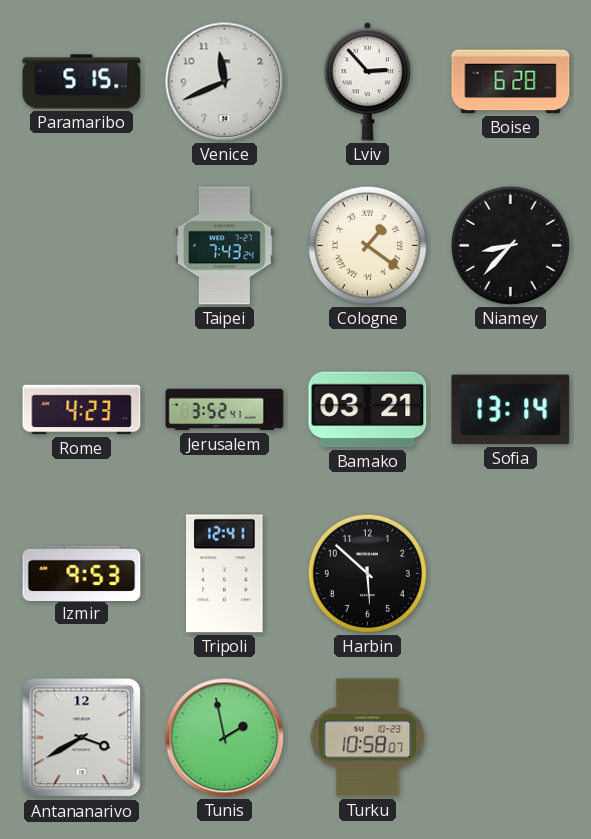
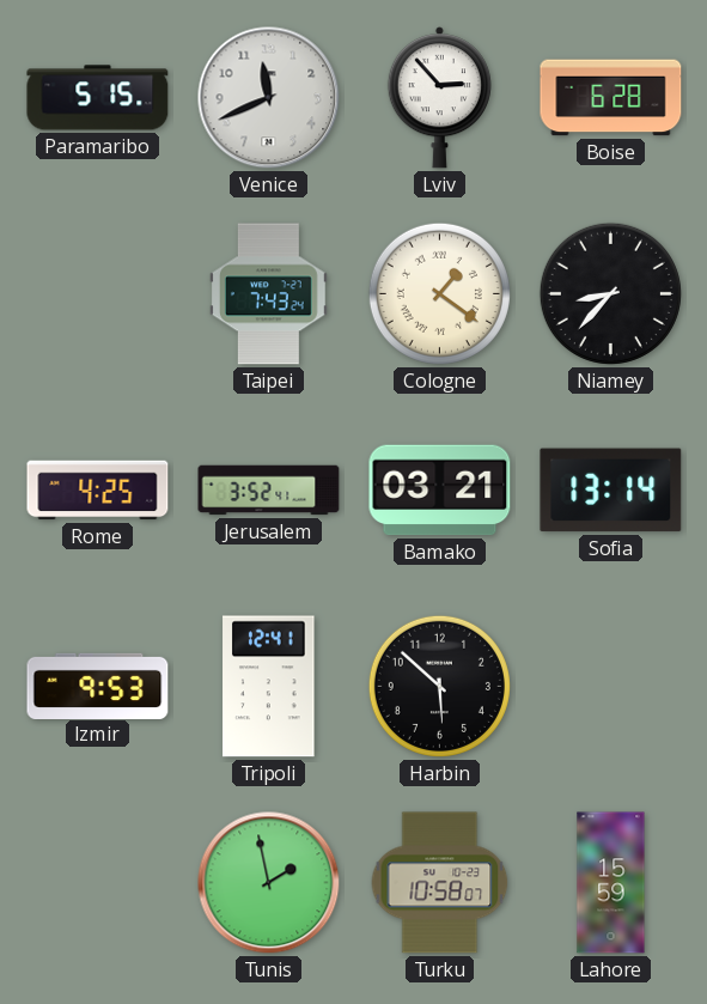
Rome: 4:23 -> 4:25
Antananarivo: 3:40 -> none
Lahore: none -> 15:59
